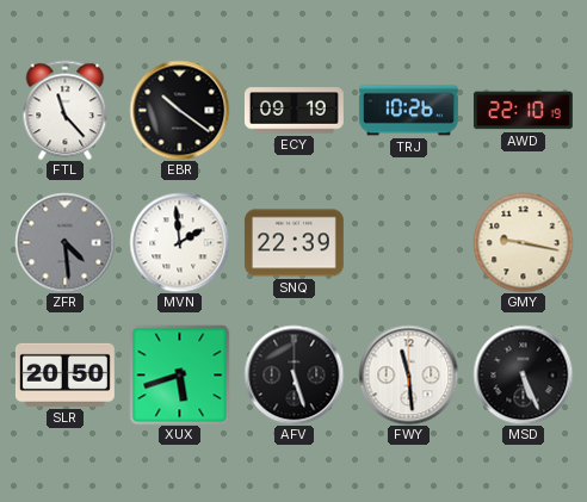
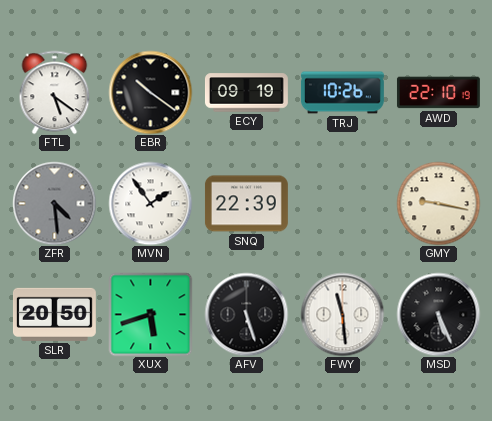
FTL: 11:23 -> 5:21
MVN: 1:59 -> 1:54
